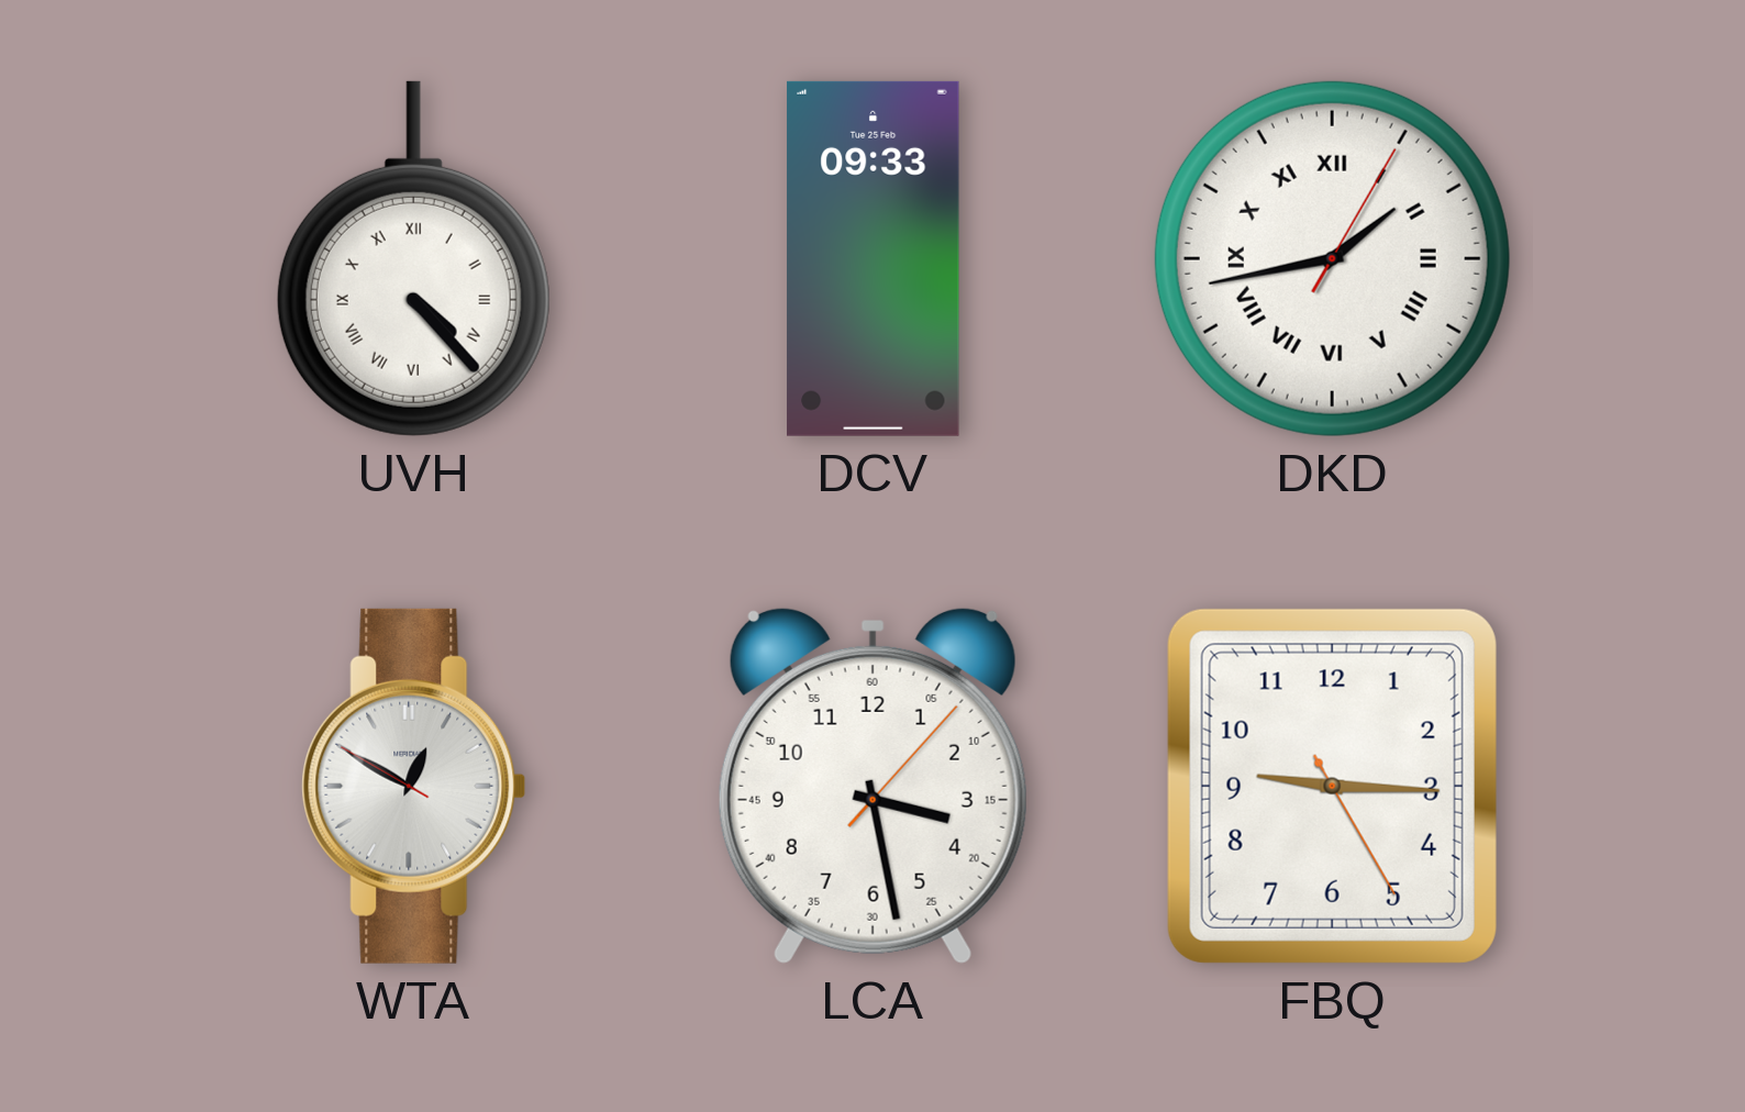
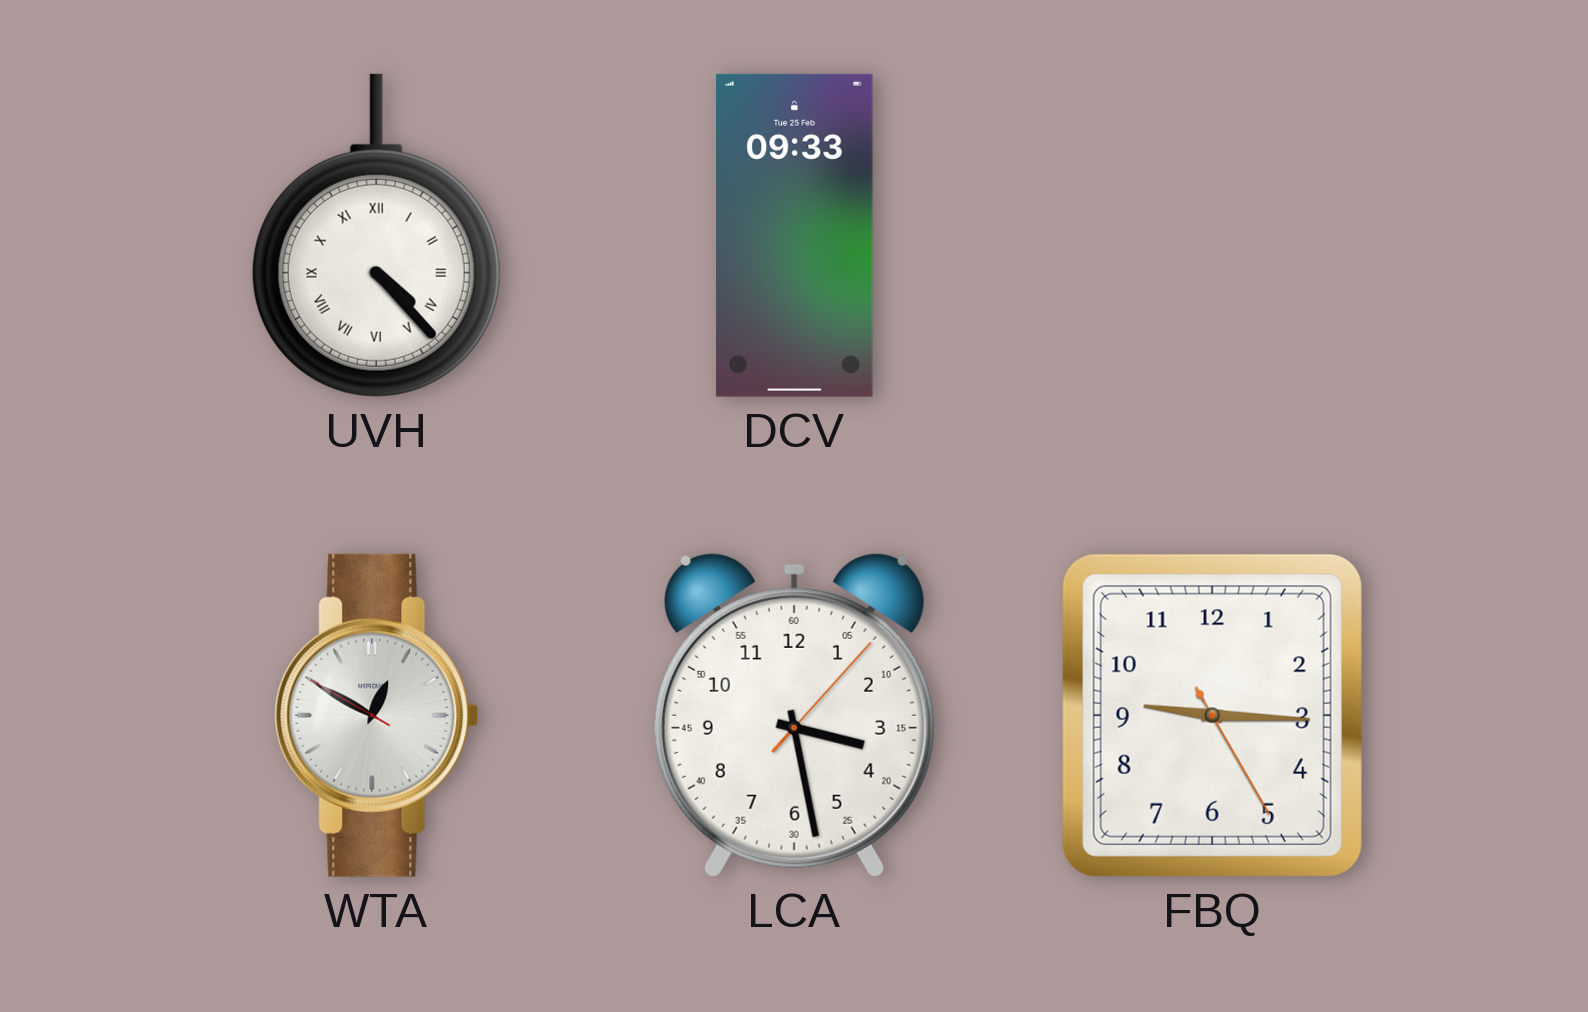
DKD: 1:43 -> none
